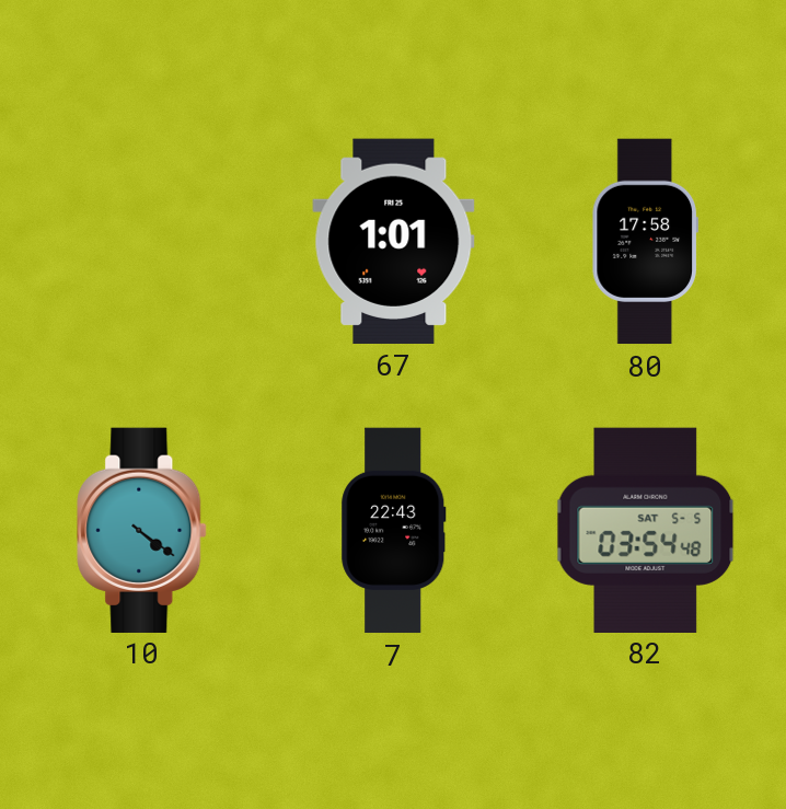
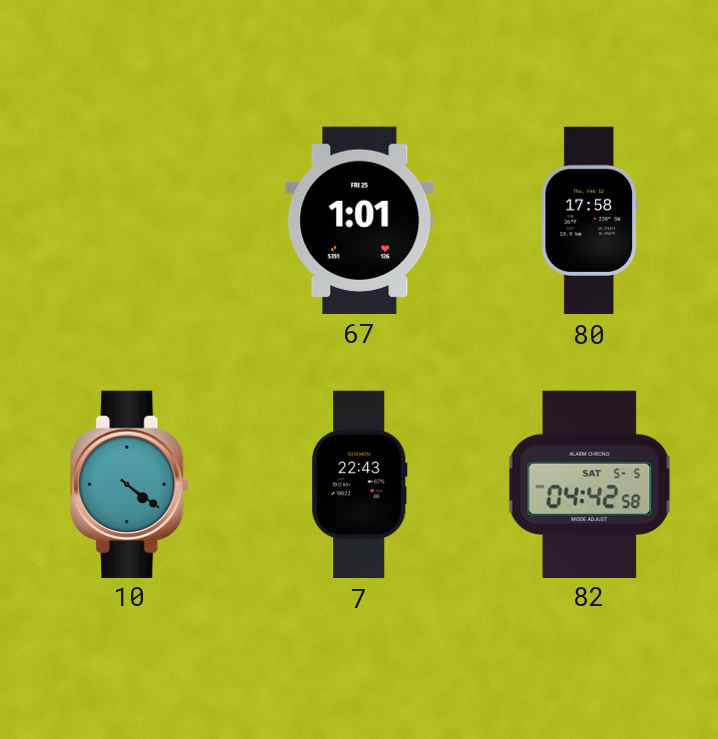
82: 03:54 -> 04:42
